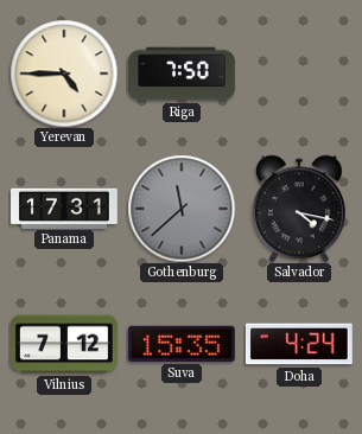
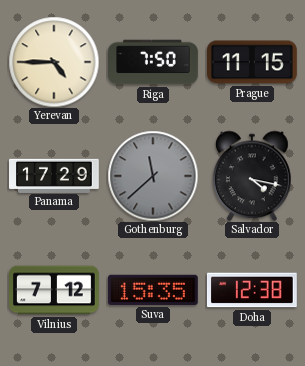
Prague: none -> 11:15
Panama: 17:31 -> 17:29
Doha: 4:24 -> 12:38
